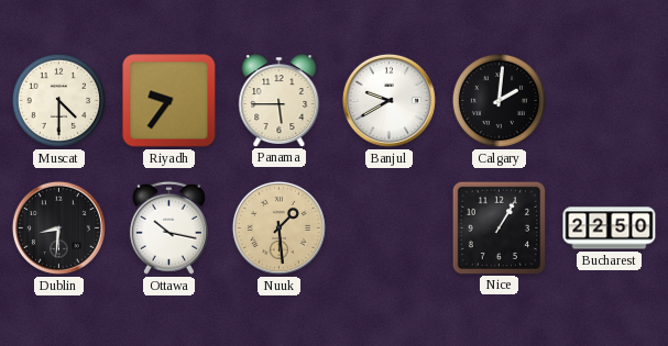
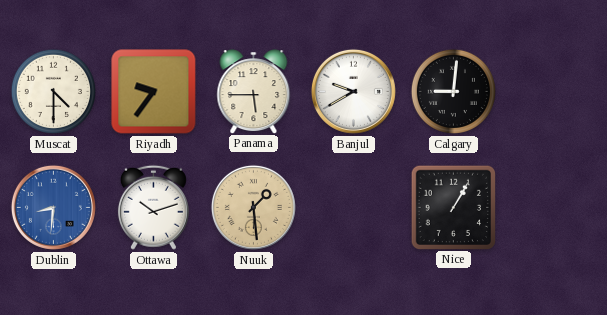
Calgary: 2:01 -> 9:01
Dublin dial: black -> blue
Ottawa: 10:17 -> 10:12
Bucharest: 22:50 -> none
